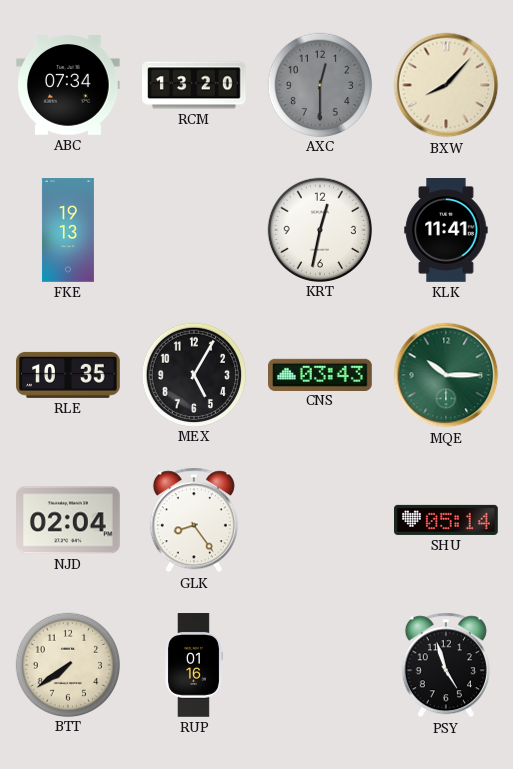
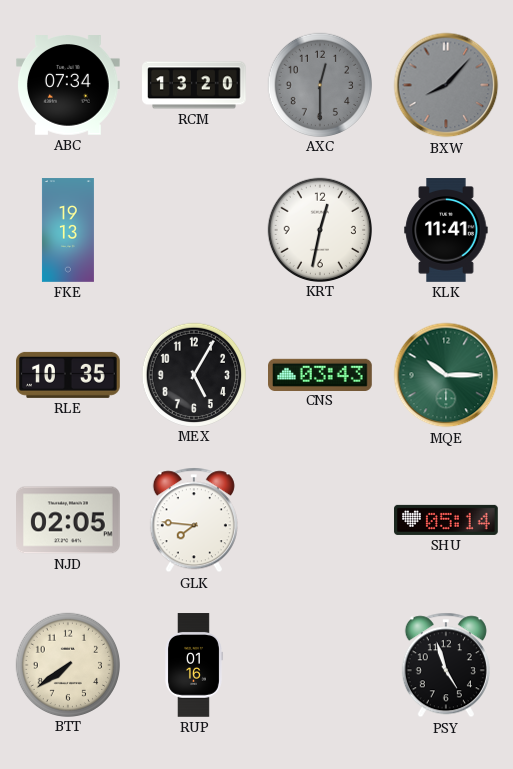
BXW dial: cream -> grey
NJD: 02:04 -> 02:05
GLK: 8:24 -> 7:46
